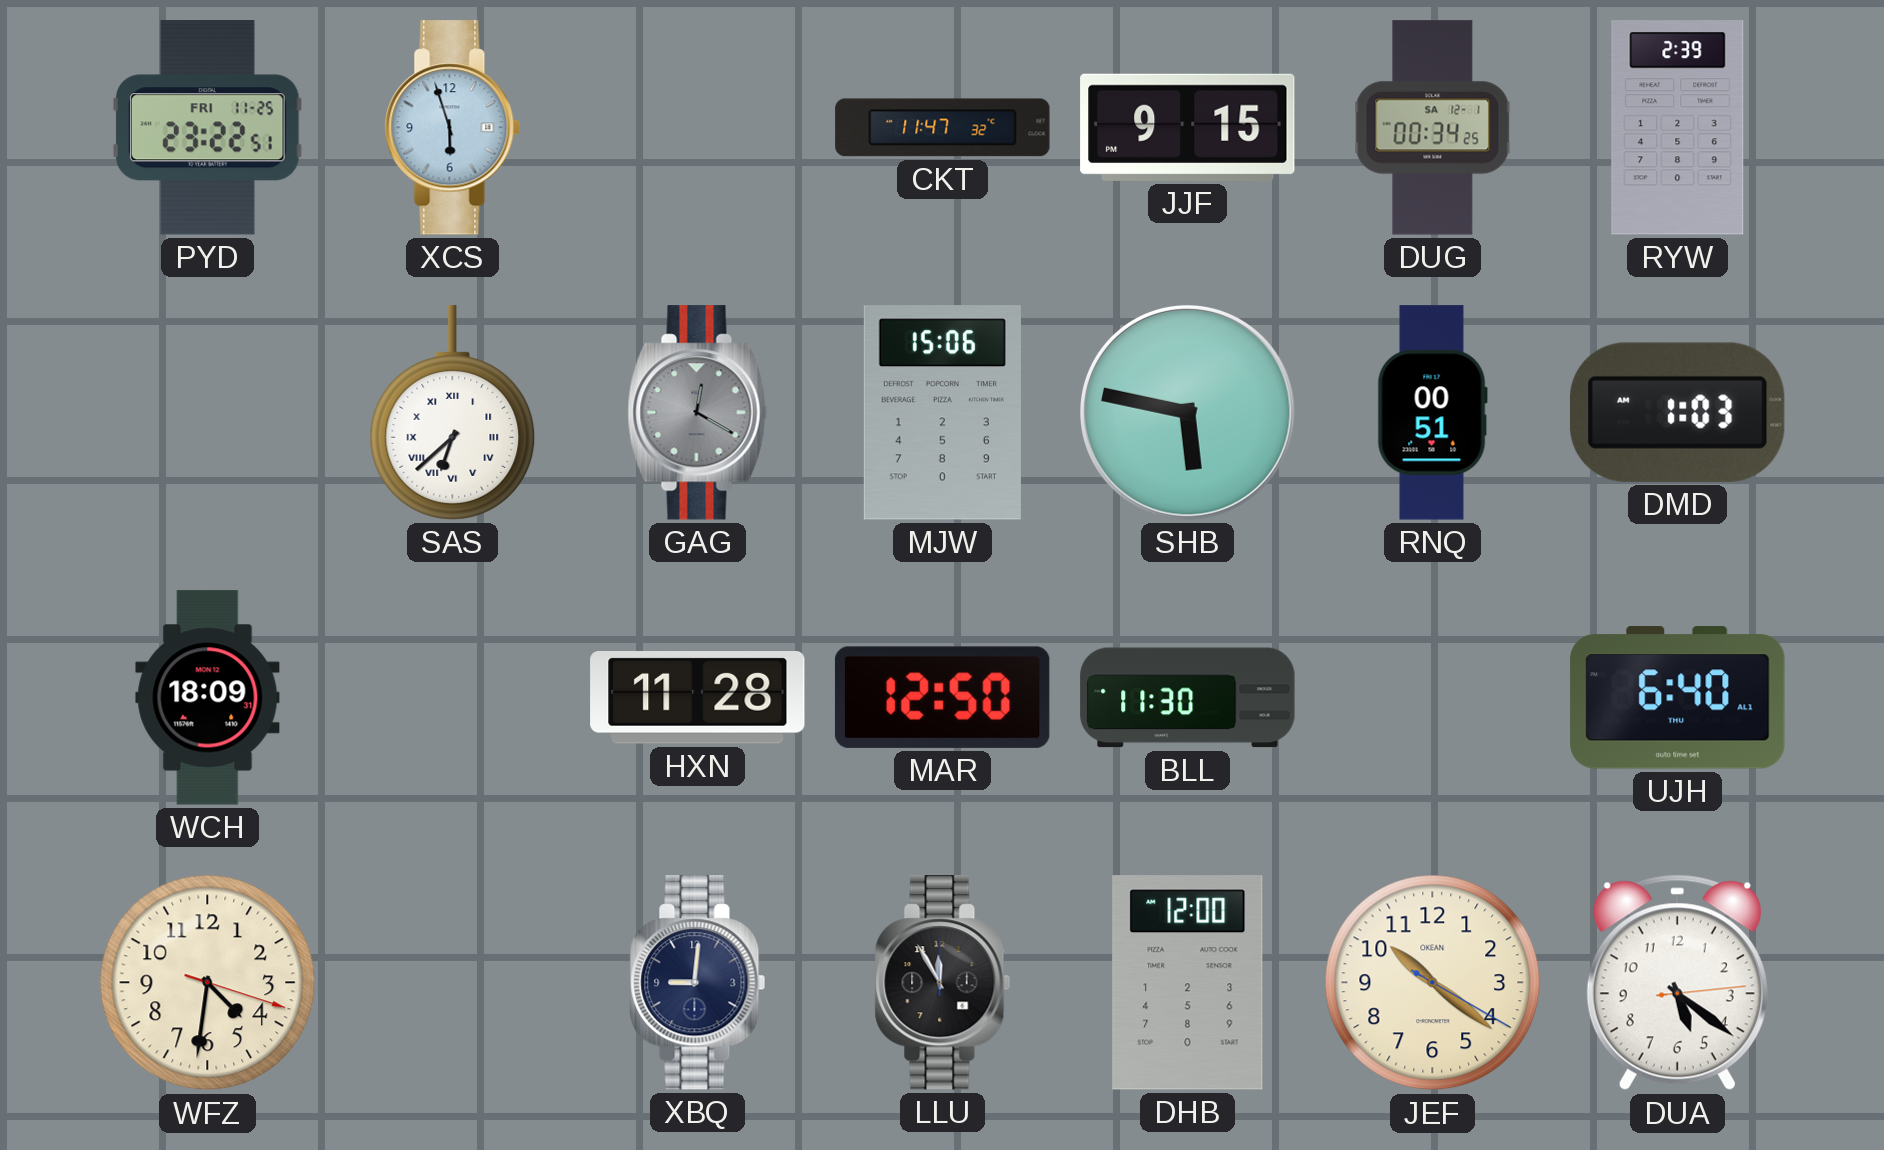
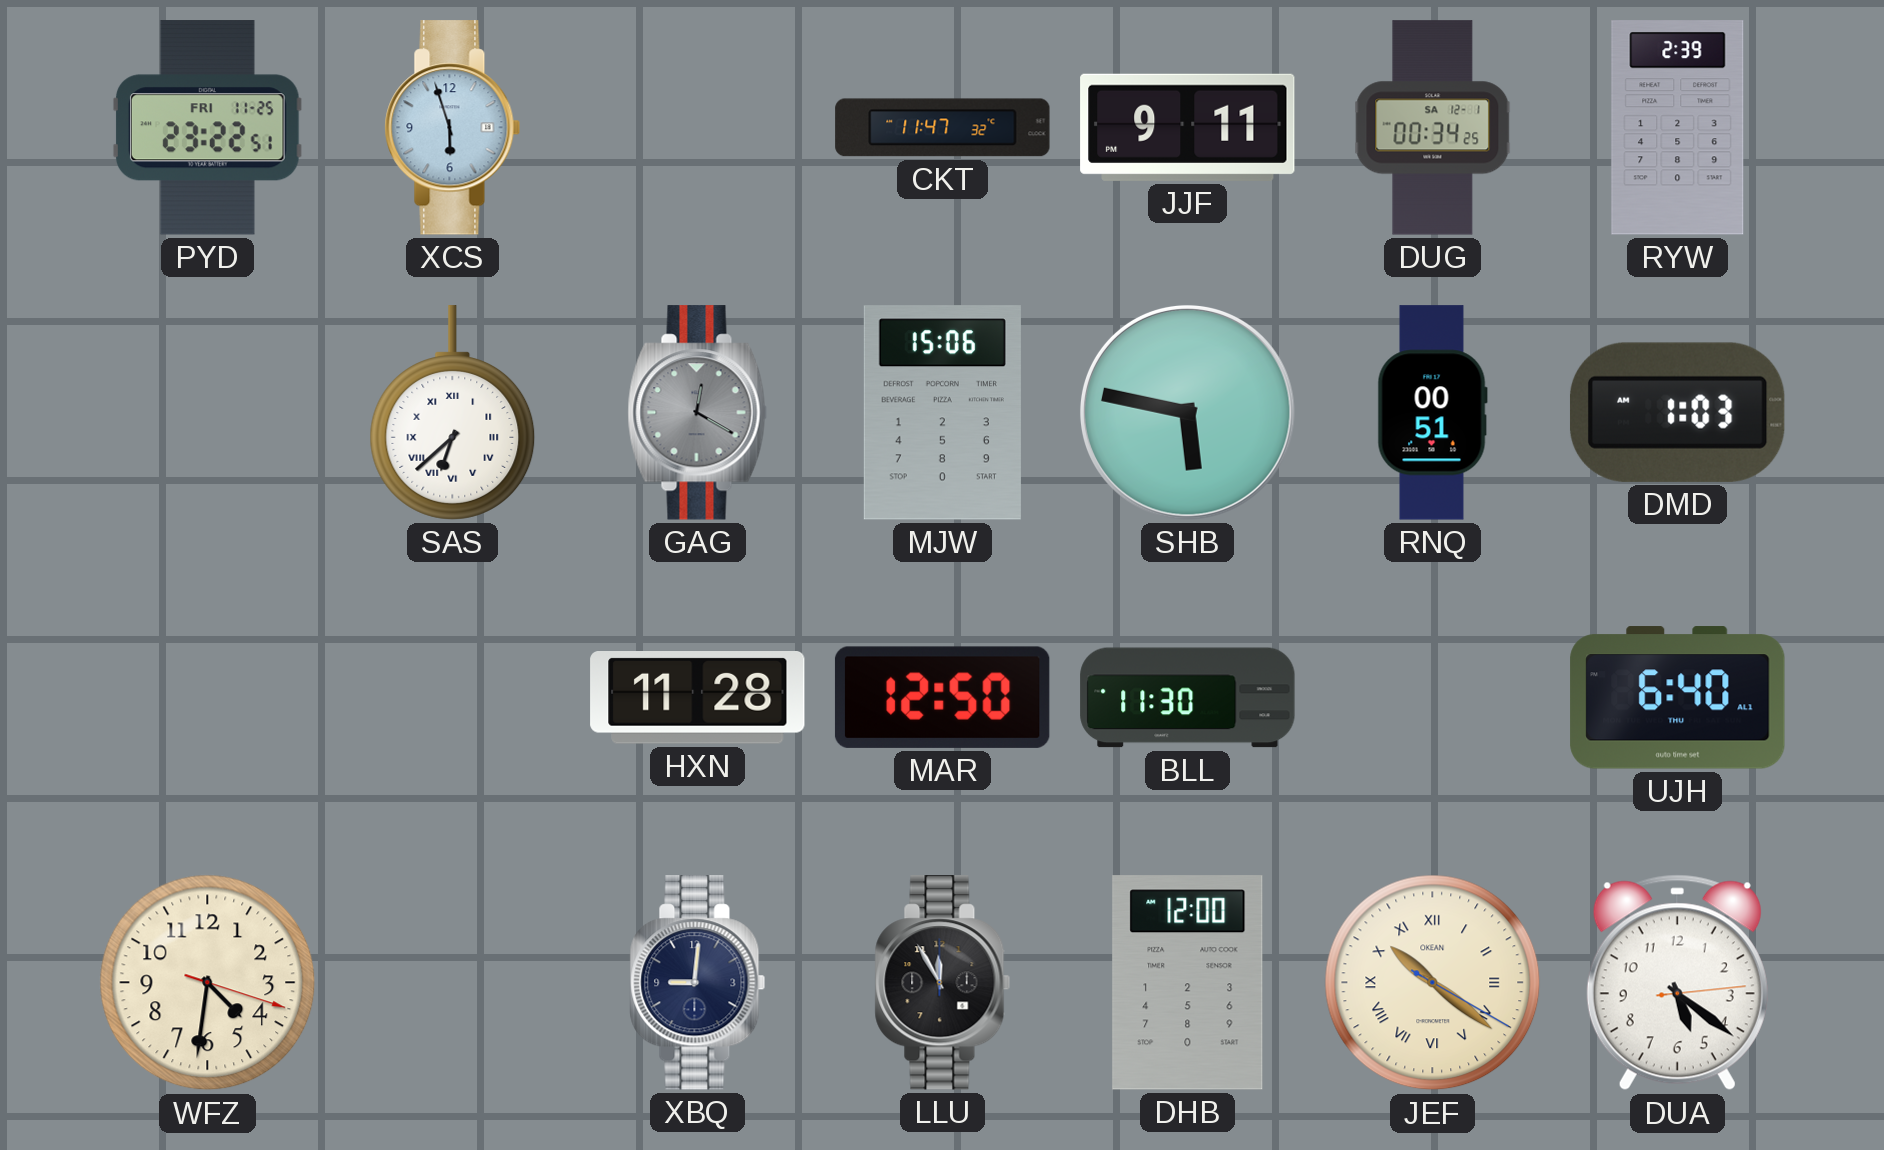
JJF: 9:15 -> 9:11
WCH: 18:09 -> none
JEF numerals: Arabic -> Roman
